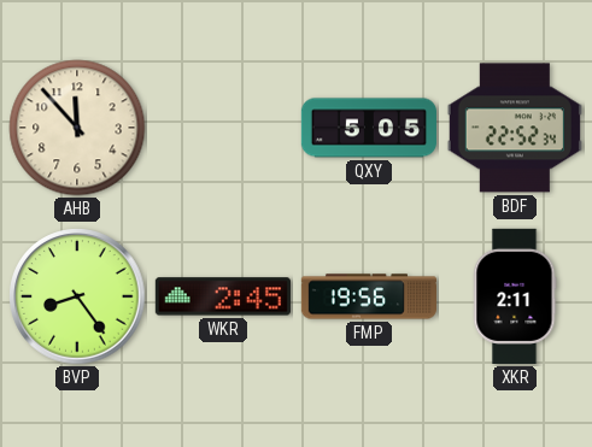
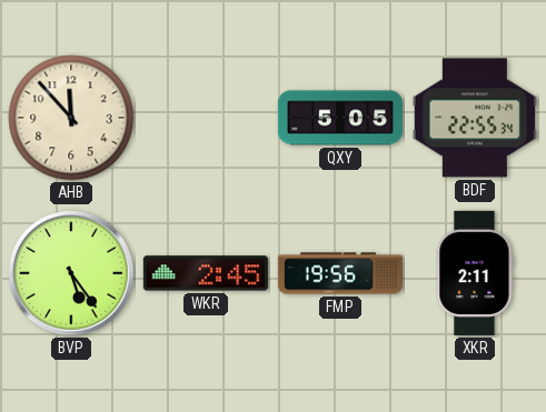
BDF: 22:52 -> 22:55
BVP: 8:24 -> 5:24
